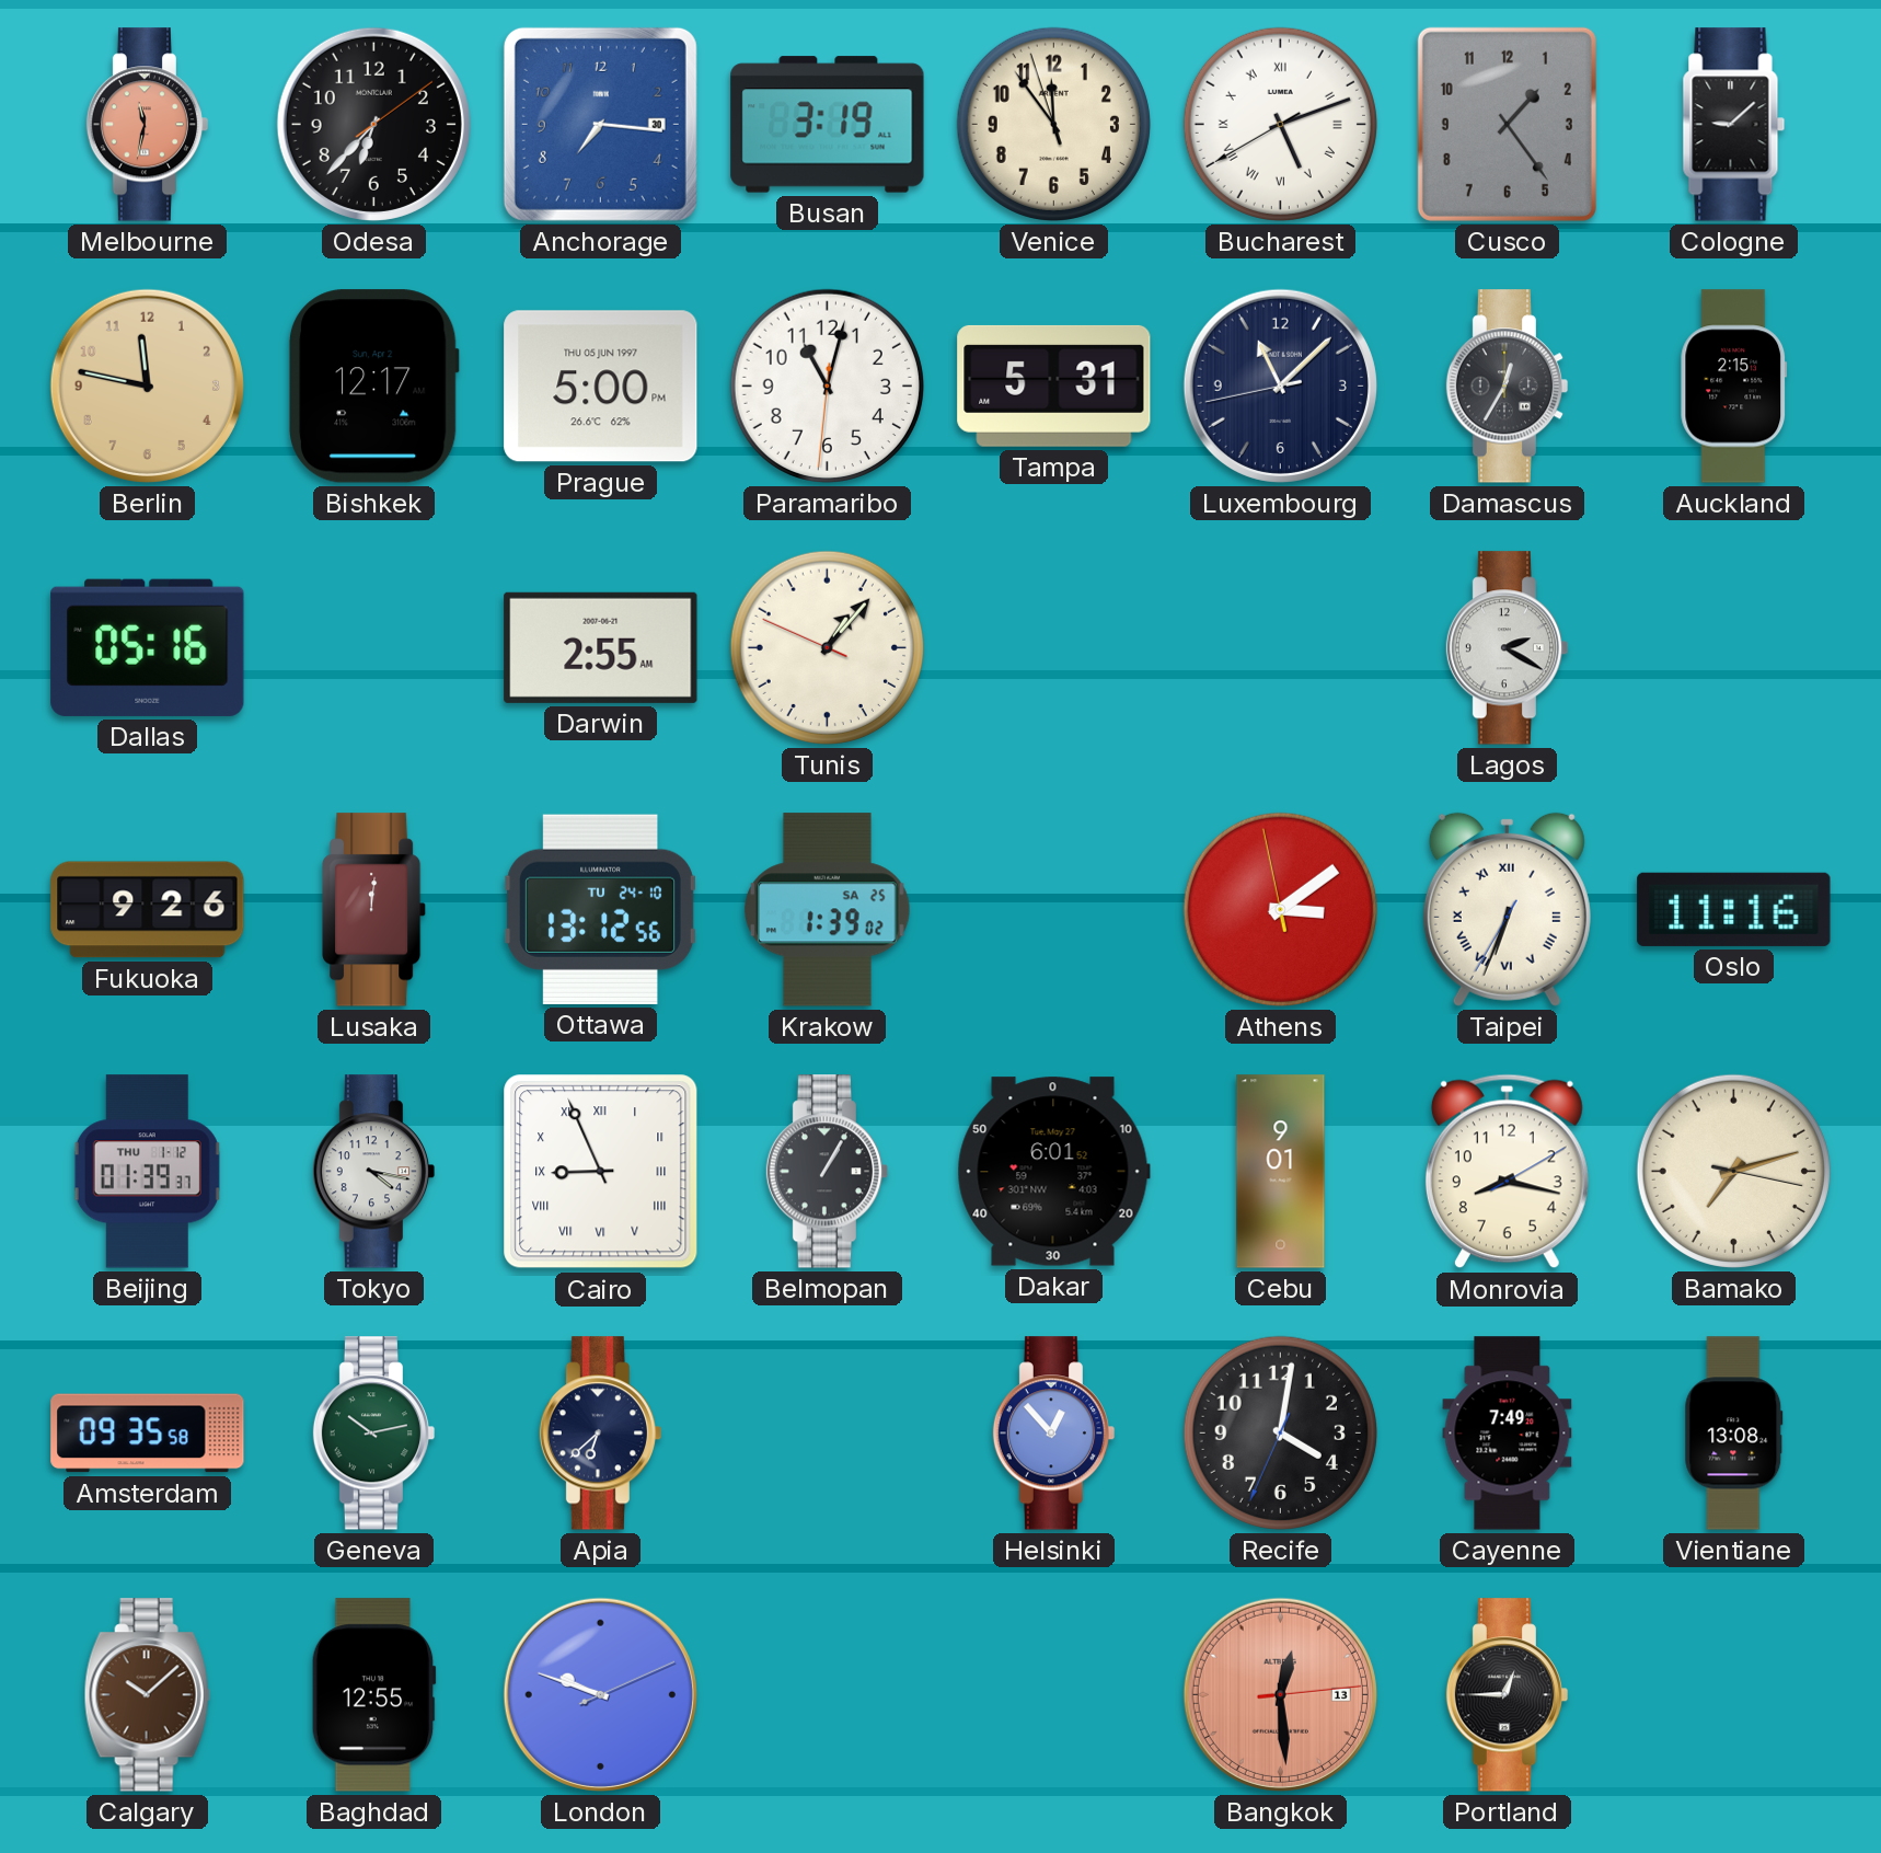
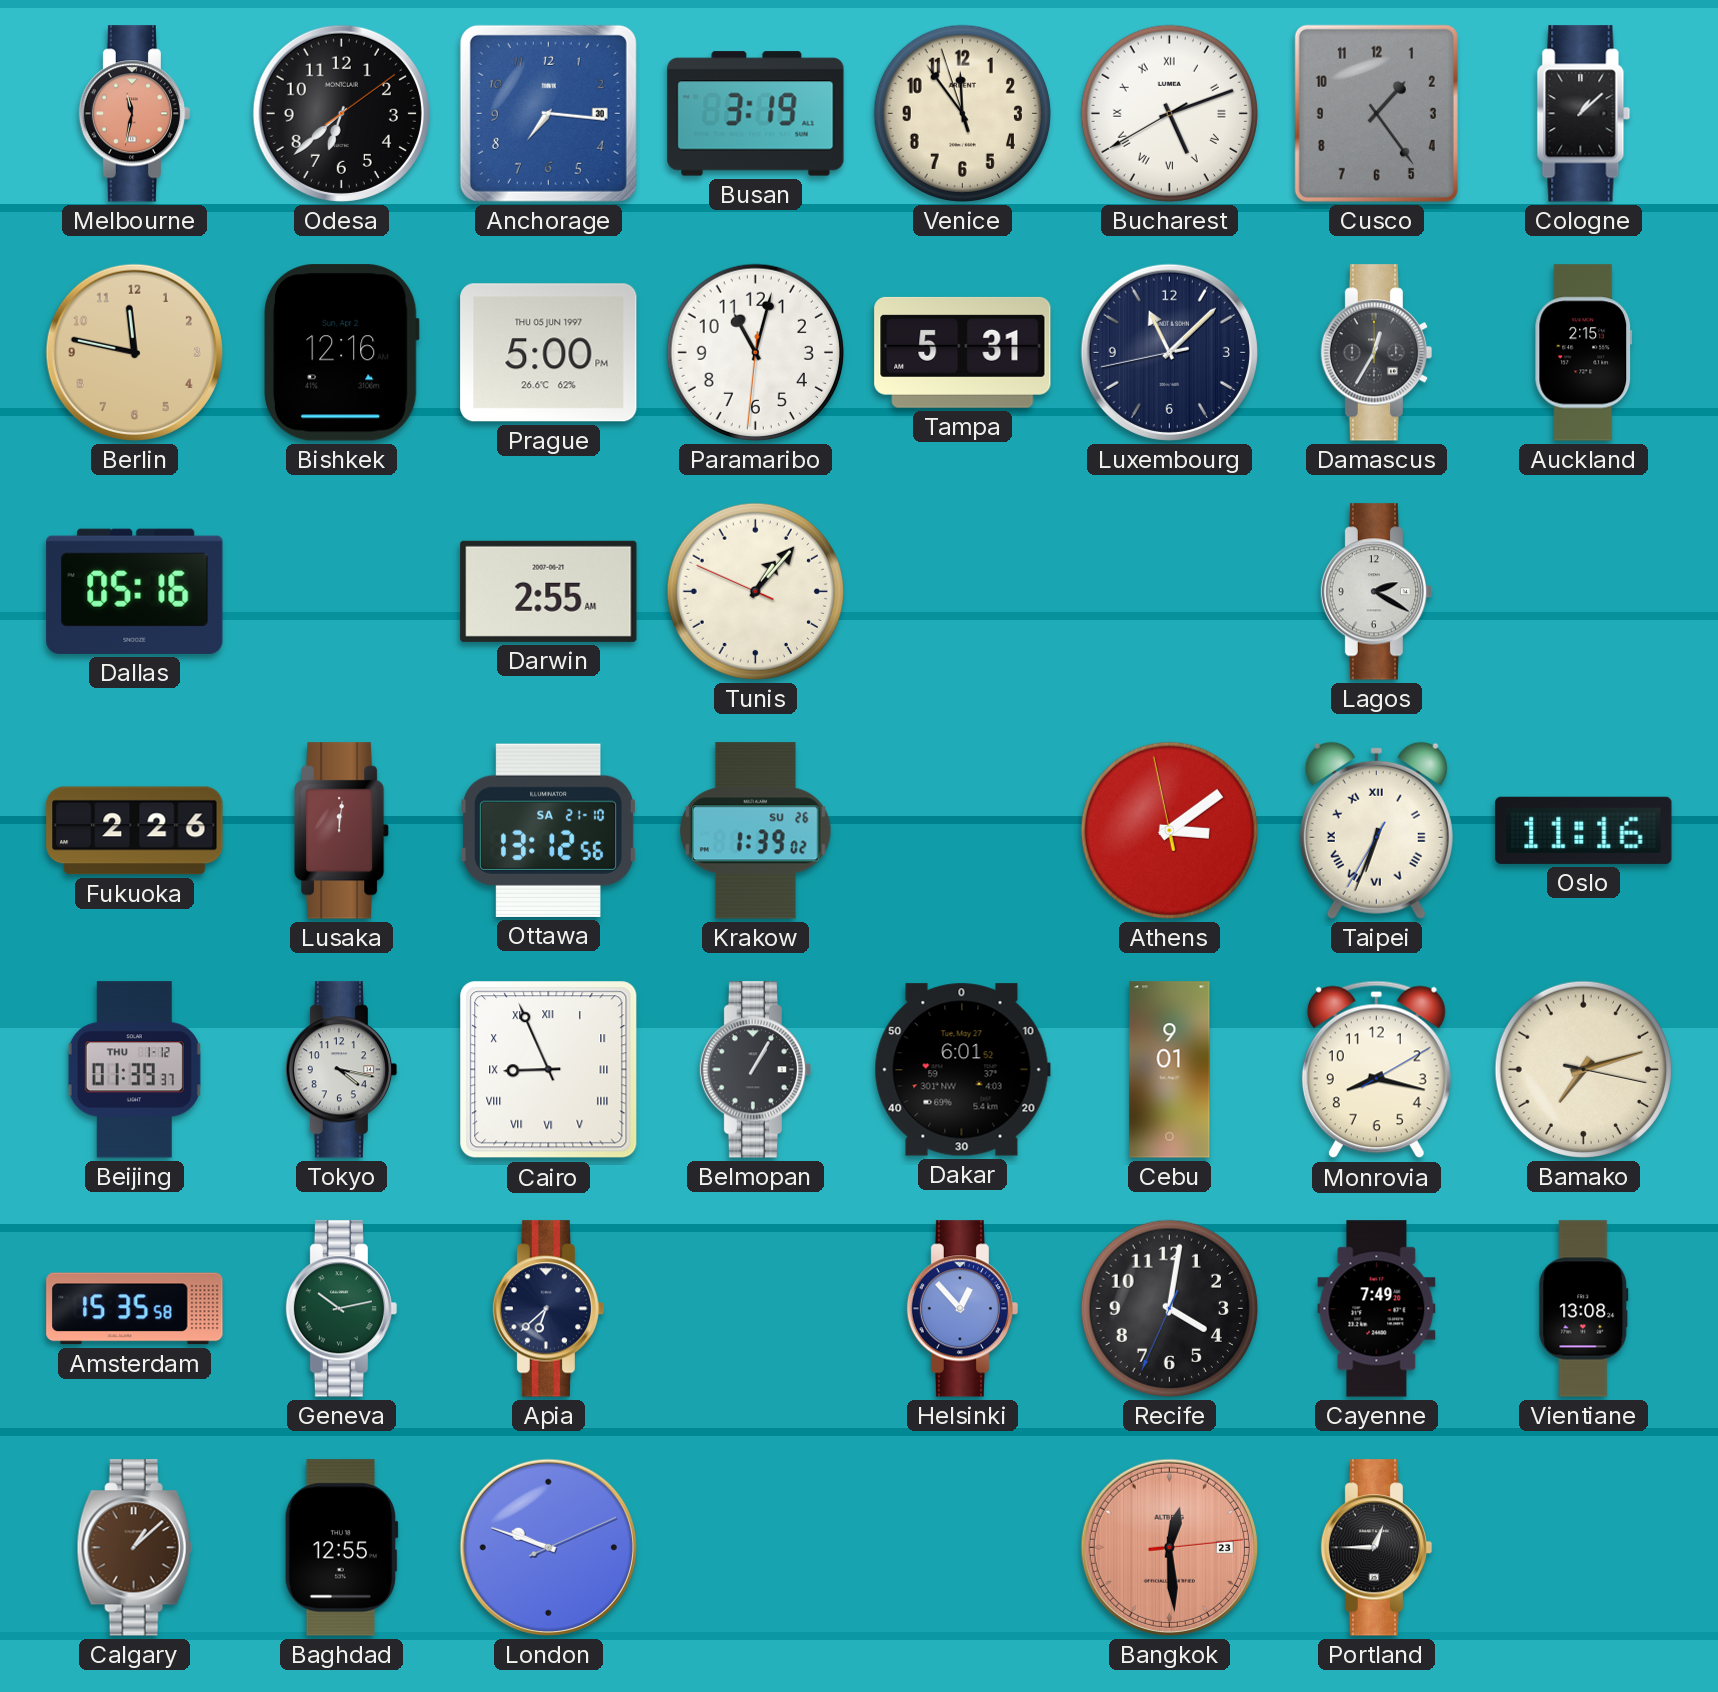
Odesa: 6:37 -> 6:38
Cologne: 9:08 -> 1:08
Bishkek: 12:17 -> 12:16
Fukuoka: 9:26 -> 2:26
Ottawa date: TU 24-10 -> SA 21-10
Krakow date: SA 25 -> SU 26
Amsterdam: 09:35 -> 15:35
Calgary: 10:08 -> 1:08
Bangkok date: 13 -> 23
